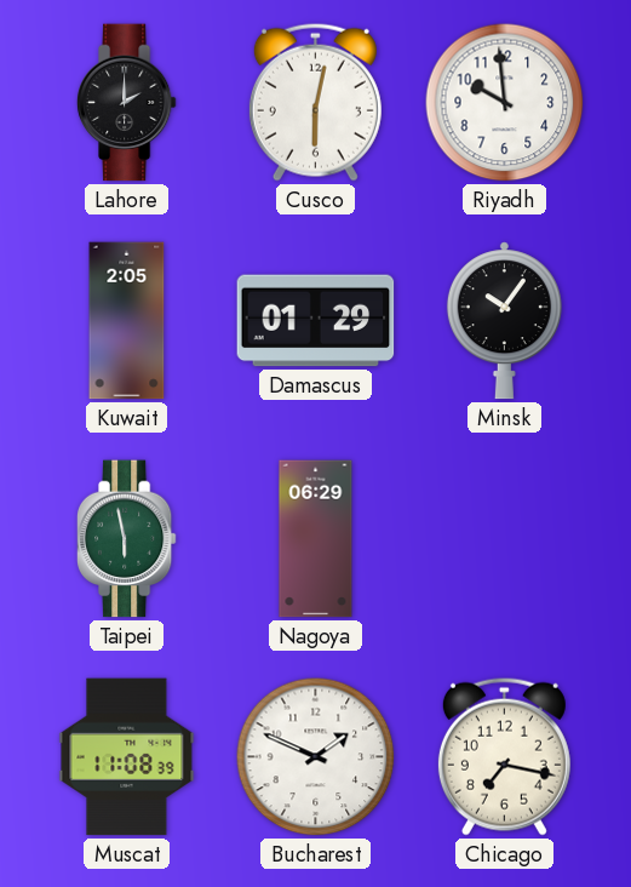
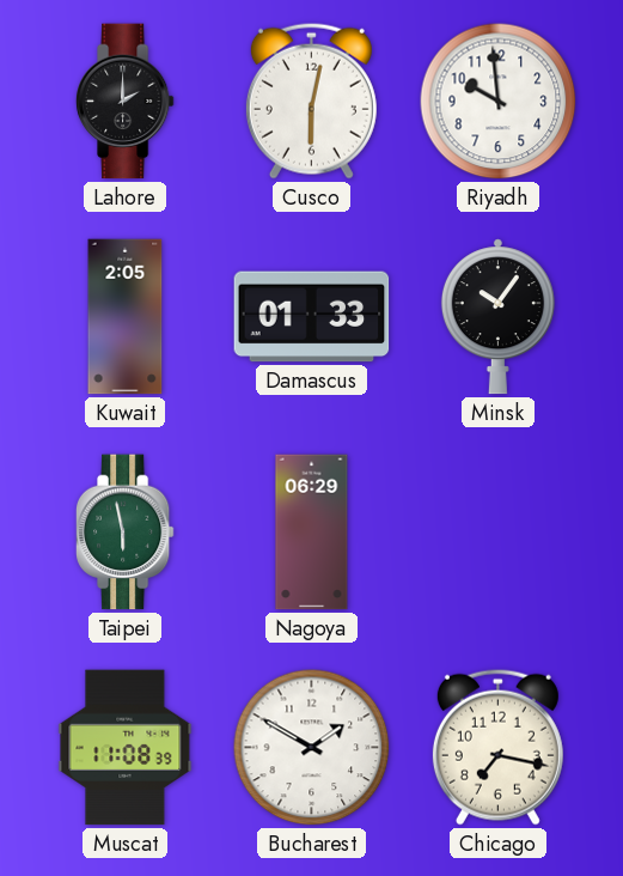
Damascus: 01:29 -> 01:33
Bucharest: 1:49 -> 1:50
